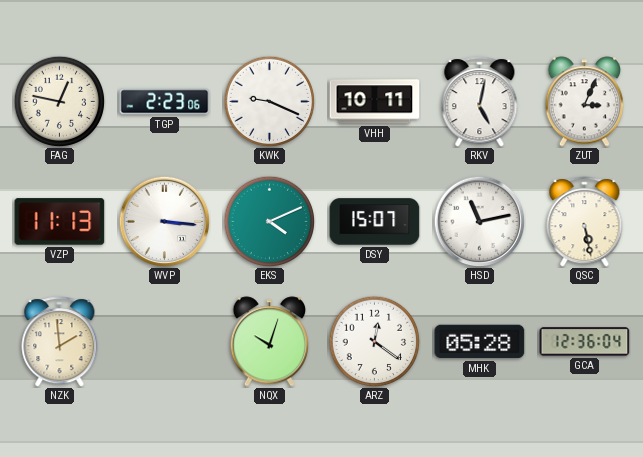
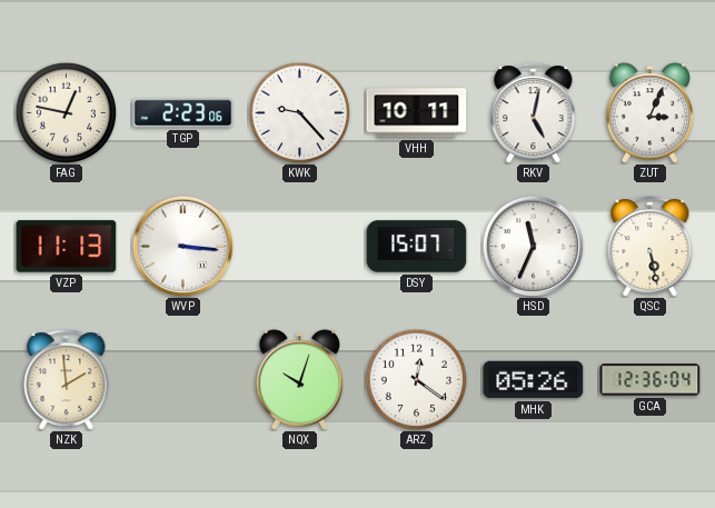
KWK: 9:19 -> 9:23
EKS: 4:11 -> none
HSD: 11:13 -> 11:34
MHK: 05:28 -> 05:26
